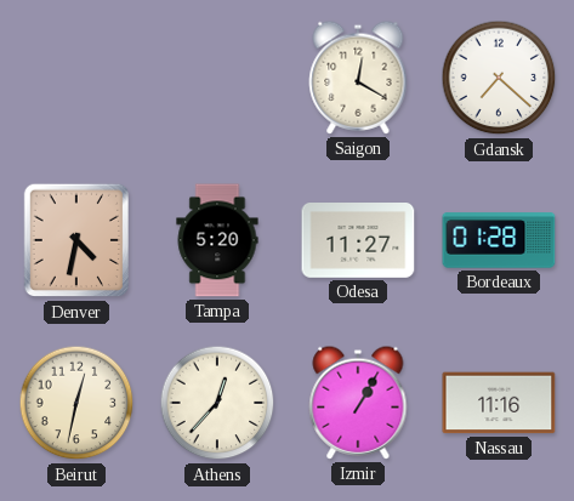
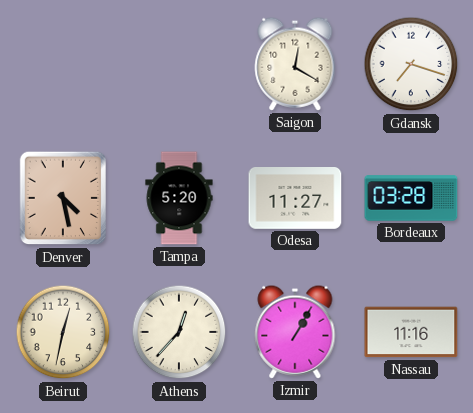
Gdansk: 7:22 -> 7:18
Denver: 4:32 -> 4:28
Bordeaux: 01:28 -> 03:28
